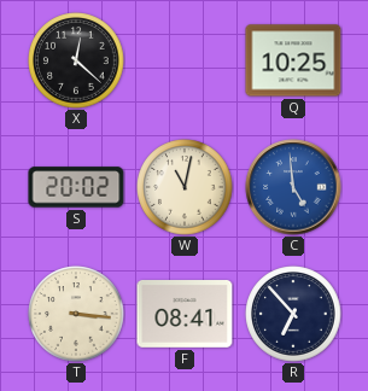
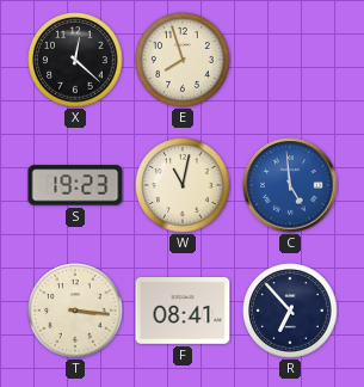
E: none -> 7:57
Q: 10:25 -> none
S: 20:02 -> 19:23
